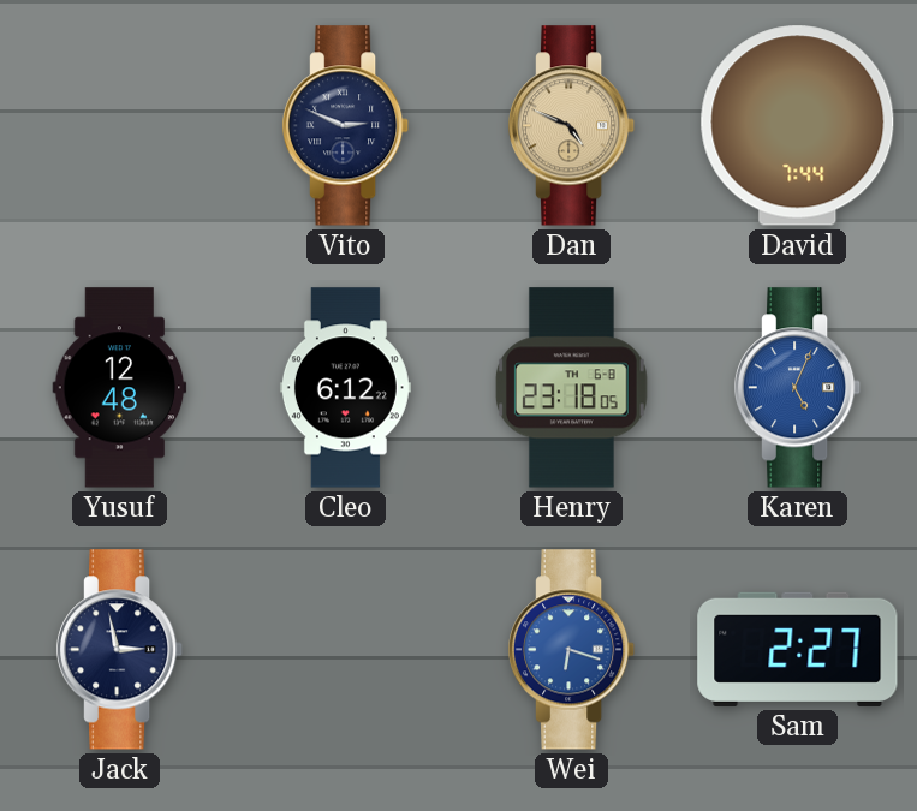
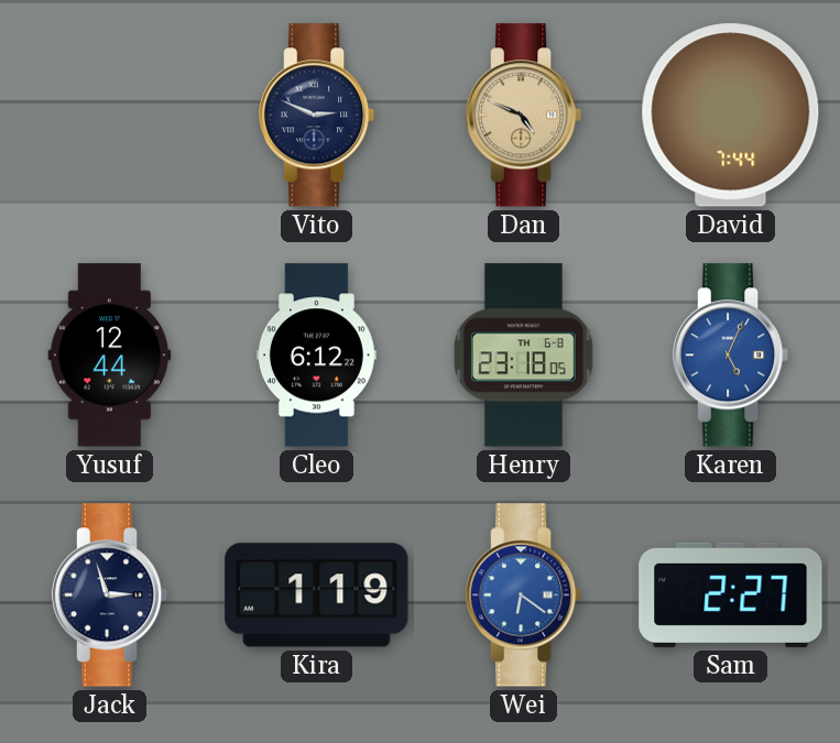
Yusuf: 12:48 -> 12:44
Jack: 2:58 -> 2:57
Kira: none -> 1:19
Wei: 6:18 -> 6:21
